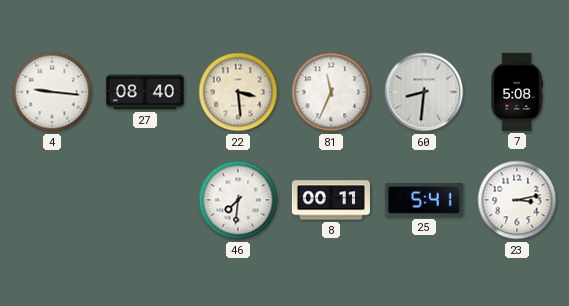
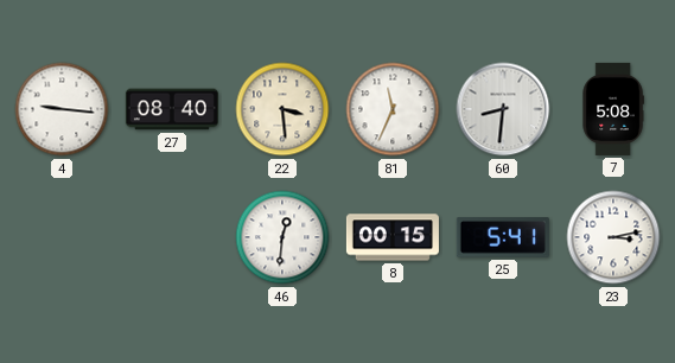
46: 7:31 -> 12:31
8: 00:11 -> 00:15
